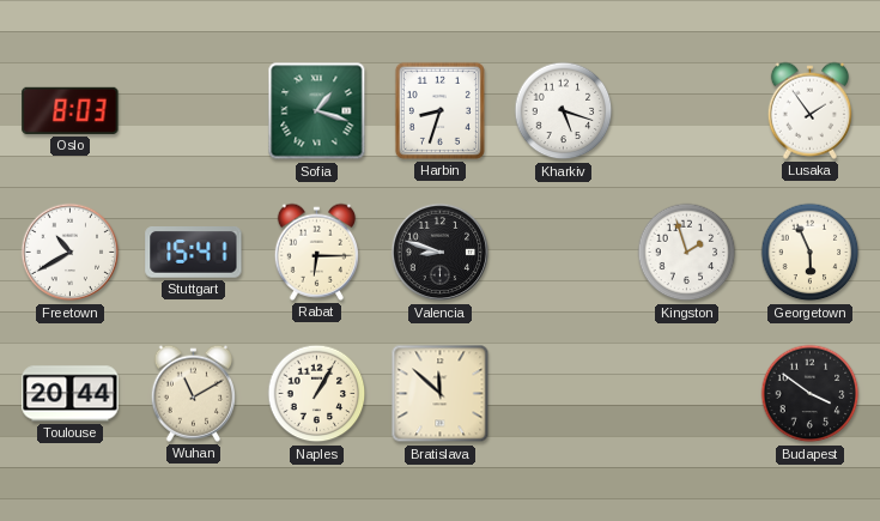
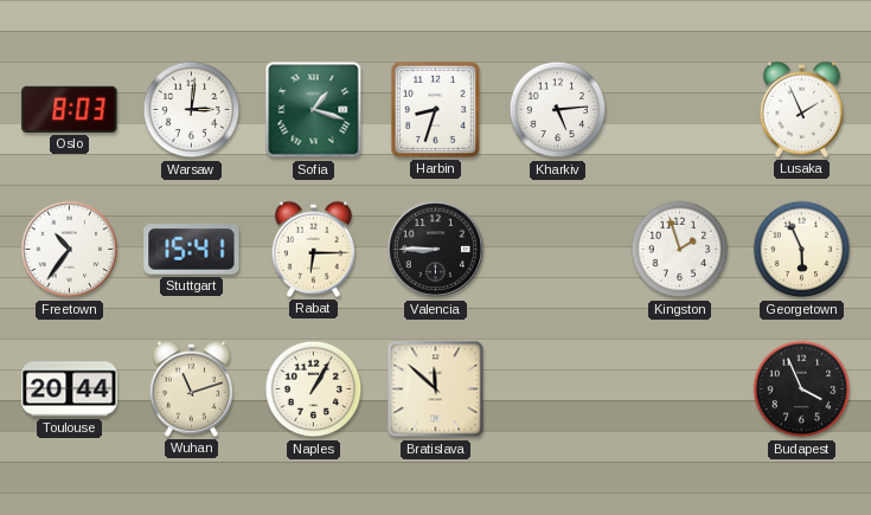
Warsaw: none -> 3:01
Kharkiv: 5:18 -> 5:14
Lusaka: 1:54 -> 1:56
Freetown: 10:40 -> 10:36
Valencia: 8:48 -> 8:45
Wuhan: 11:10 -> 11:12
Budapest: 3:51 -> 3:56
